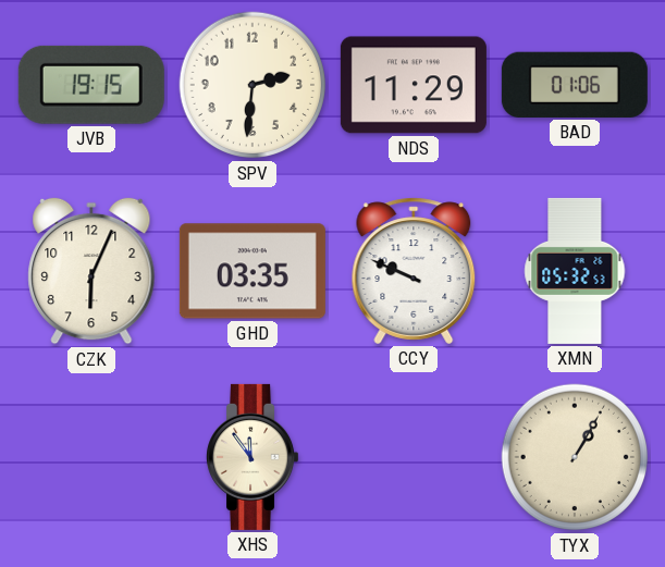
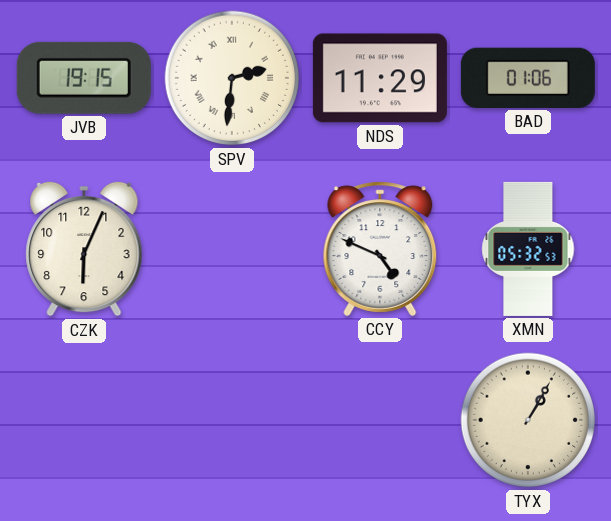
SPV numerals: Arabic -> Roman
GHD: 03:35 -> none
CCY: 9:49 -> 4:49
XHS: 11:54 -> none
